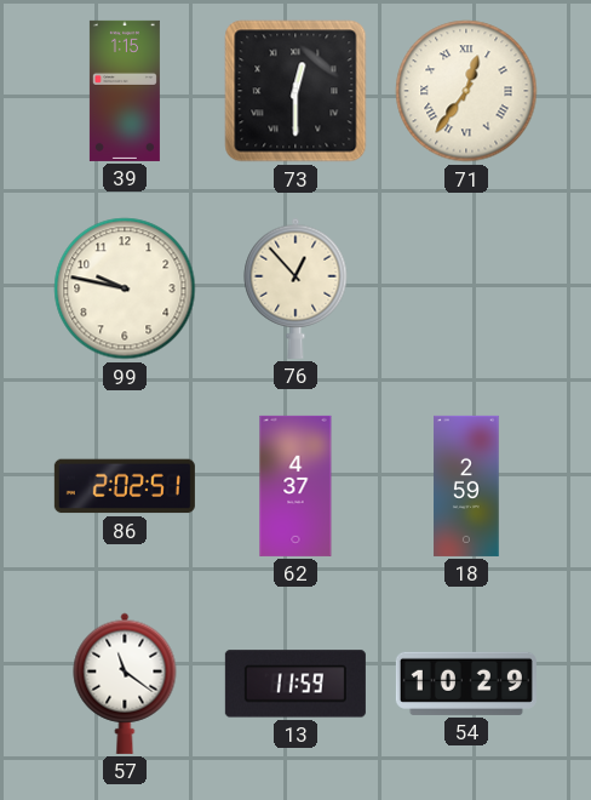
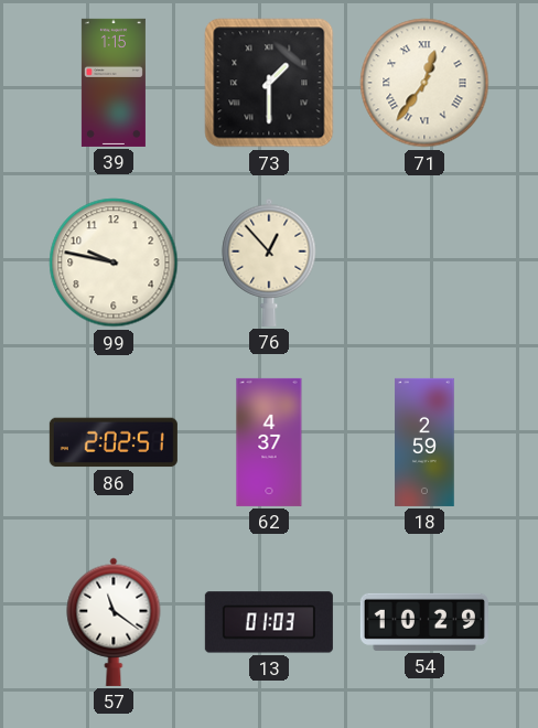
73: 12:30 -> 1:30
13: 11:59 -> 01:03
